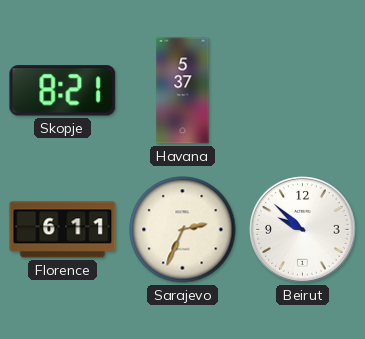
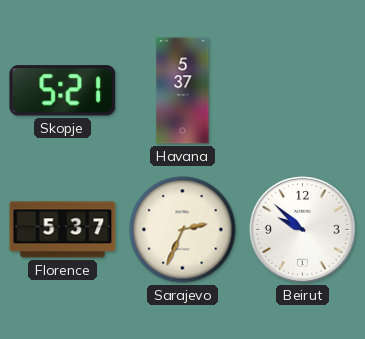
Skopje: 8:21 -> 5:21
Florence: 6:11 -> 5:37
